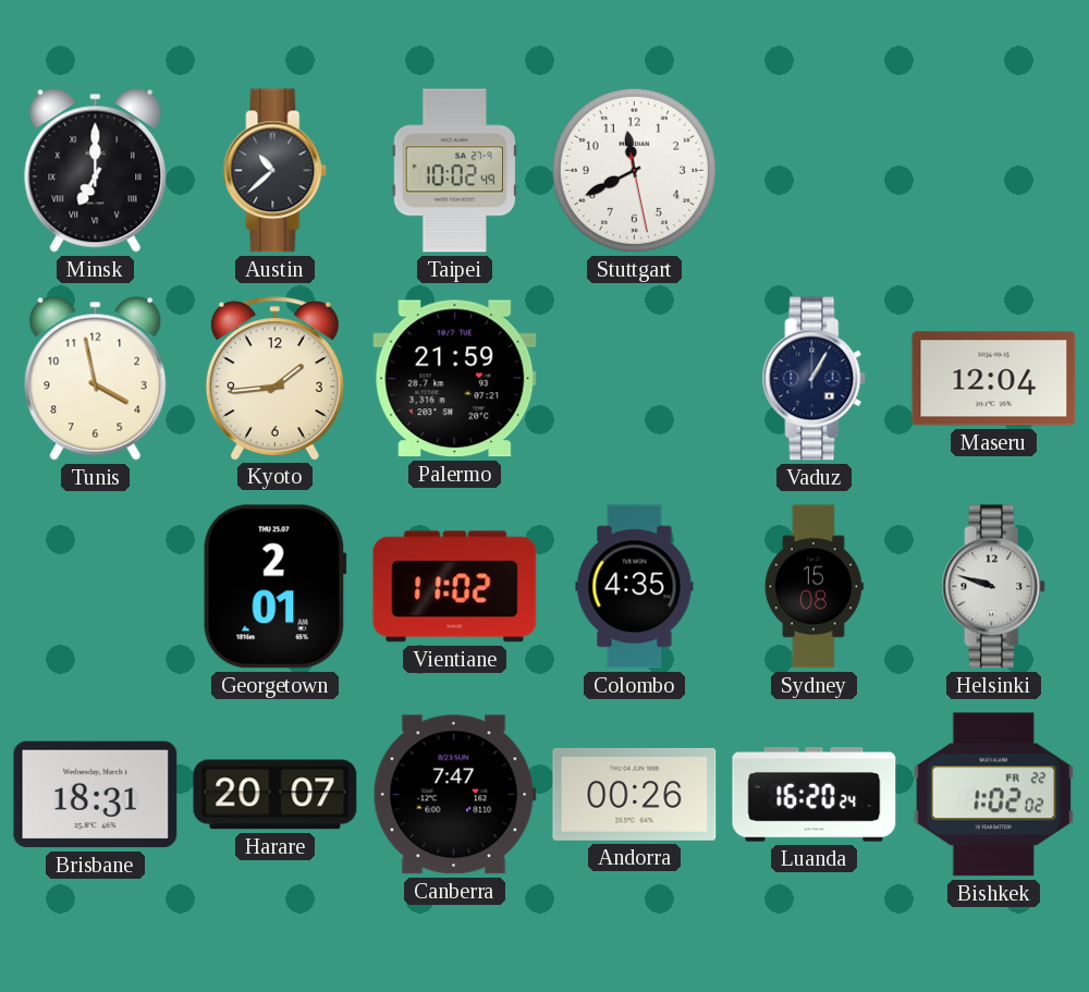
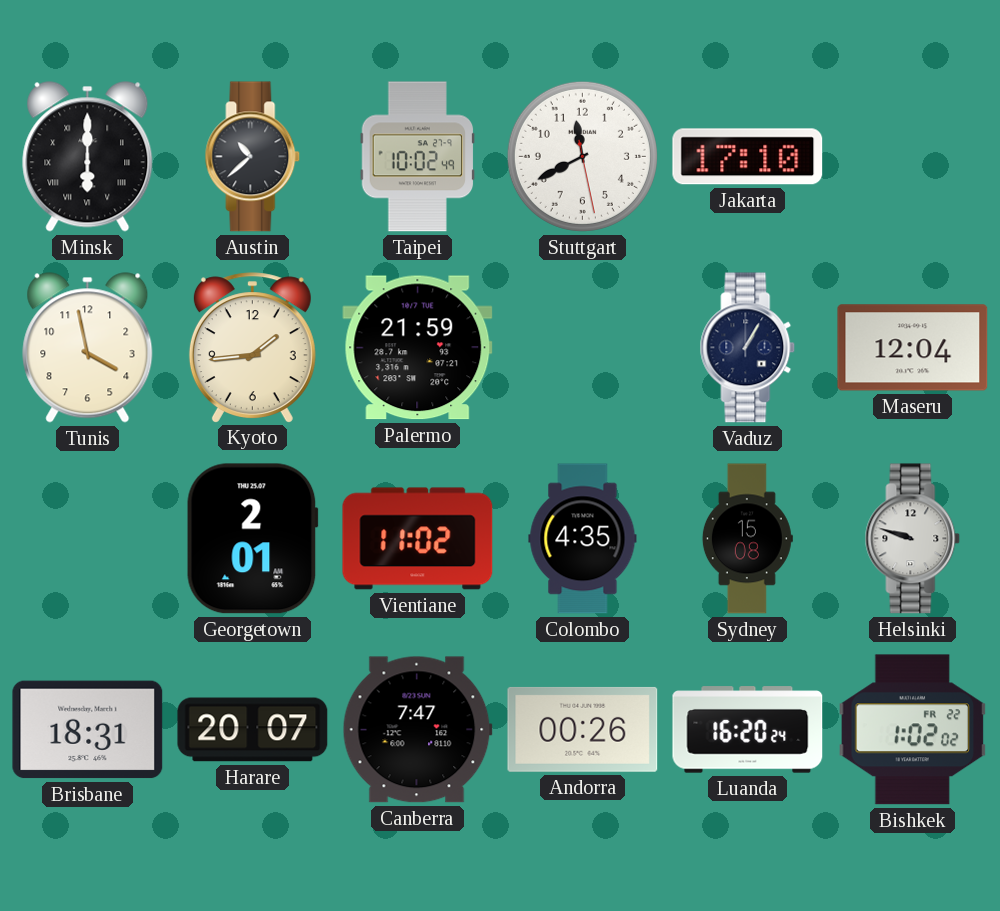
Minsk: 7:00 -> 6:00
Jakarta: none -> 17:10
